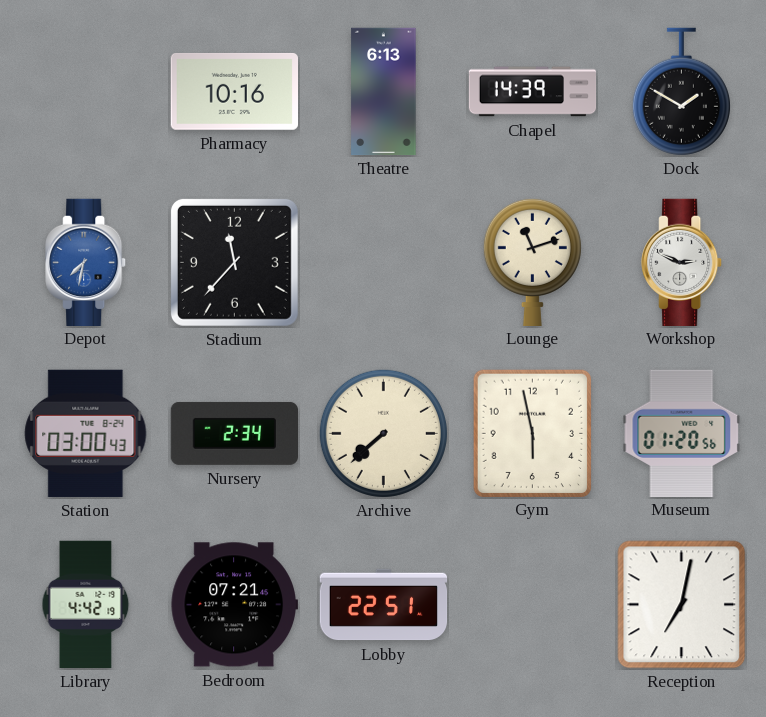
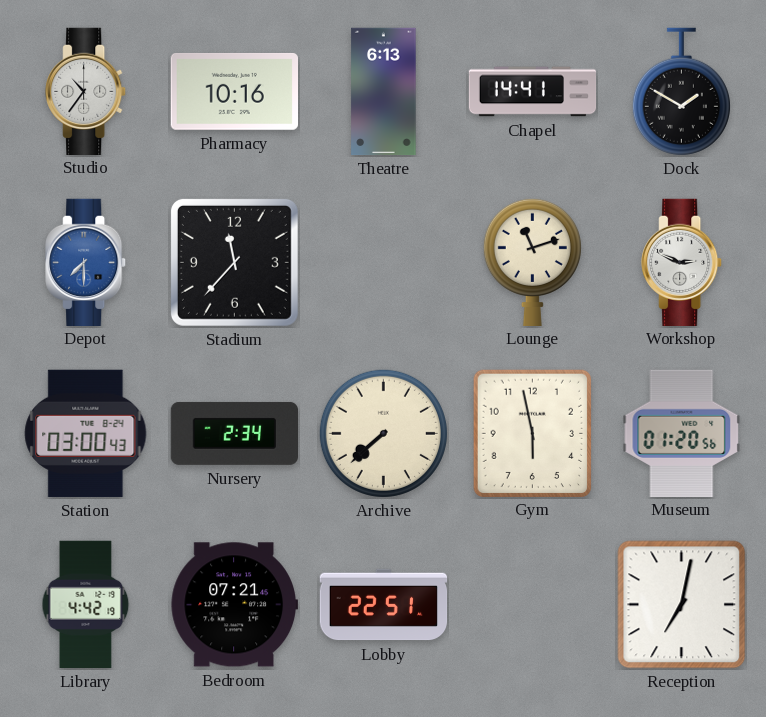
Studio: none -> 10:36
Chapel: 14:39 -> 14:41
Depot: 7:32 -> 7:30
